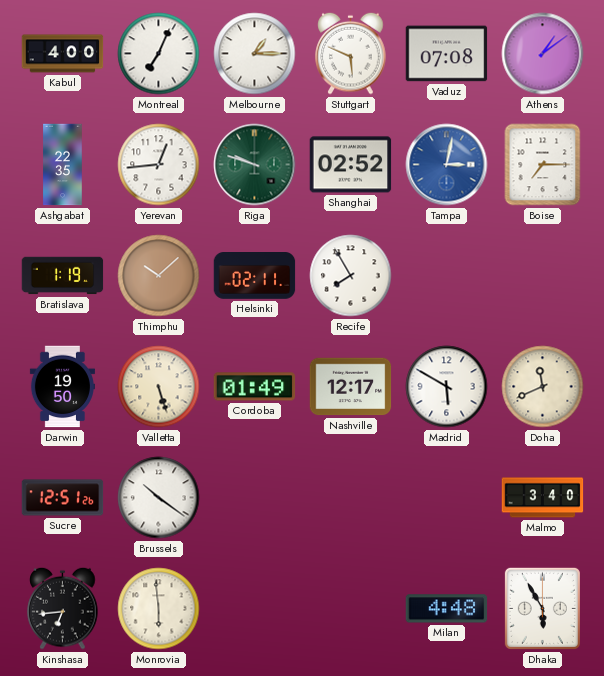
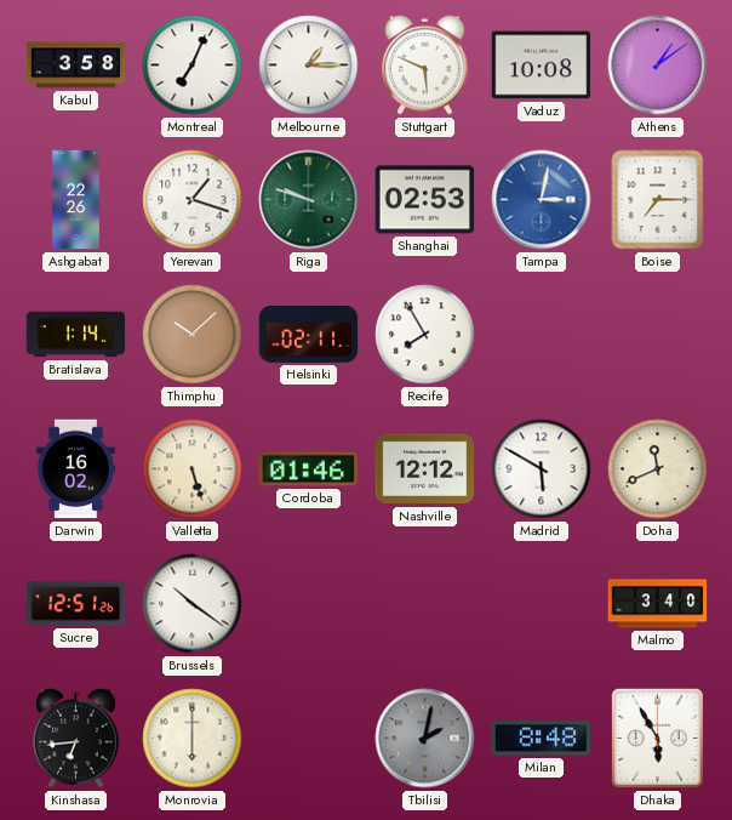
Kabul: 4:00 -> 3:58
Vaduz: 07:08 -> 10:08
Ashgabat: 22:35 -> 22:26
Yerevan: 12:44 -> 1:18
Shanghai: 02:52 -> 02:53
Bratislava: 1:19 -> 1:14
Darwin: 19:50 -> 16:02
Cordoba: 01:49 -> 01:46
Nashville: 12:17 -> 12:12
Monrovia: 5:59 -> 6:00
Tbilisi: none -> 2:02
Milan: 4:48 -> 8:48
